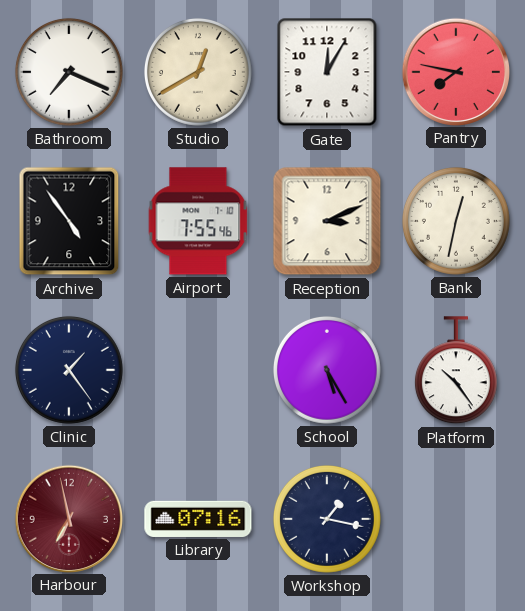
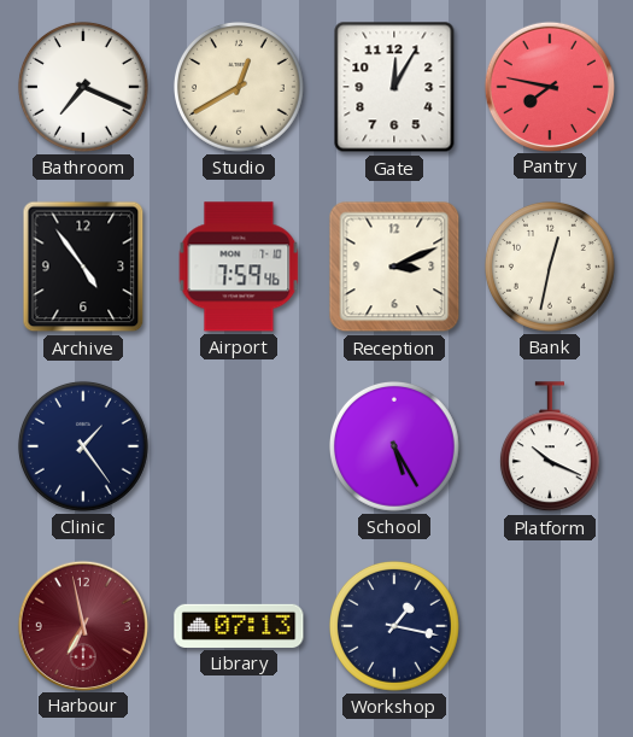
Airport: 7:55 -> 7:59
Platform: 10:24 -> 10:19
Library: 07:16 -> 07:13
